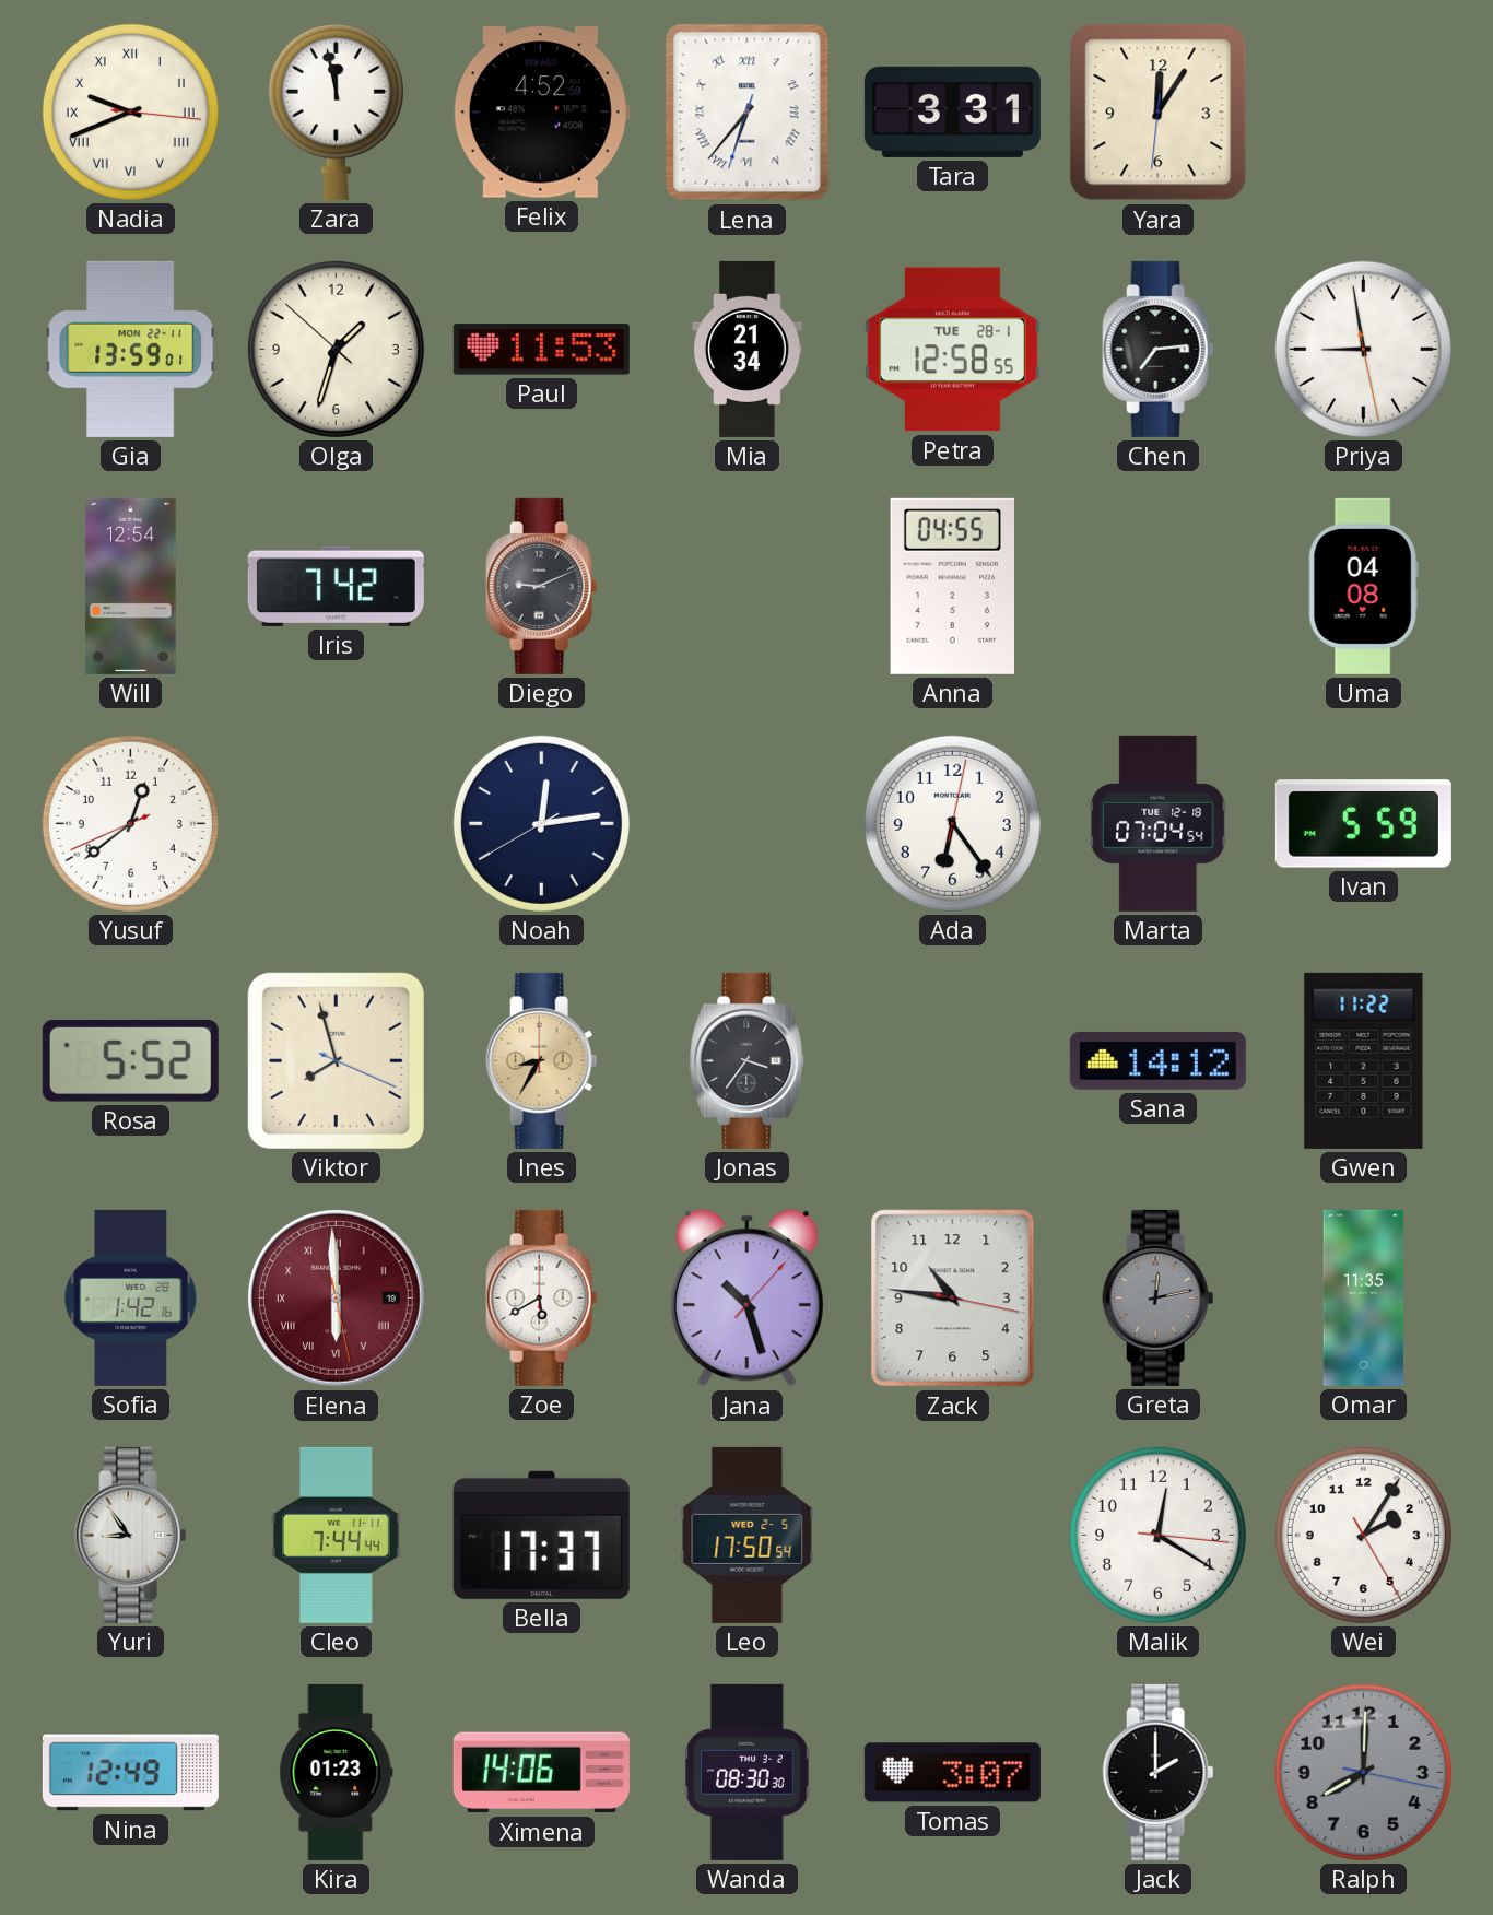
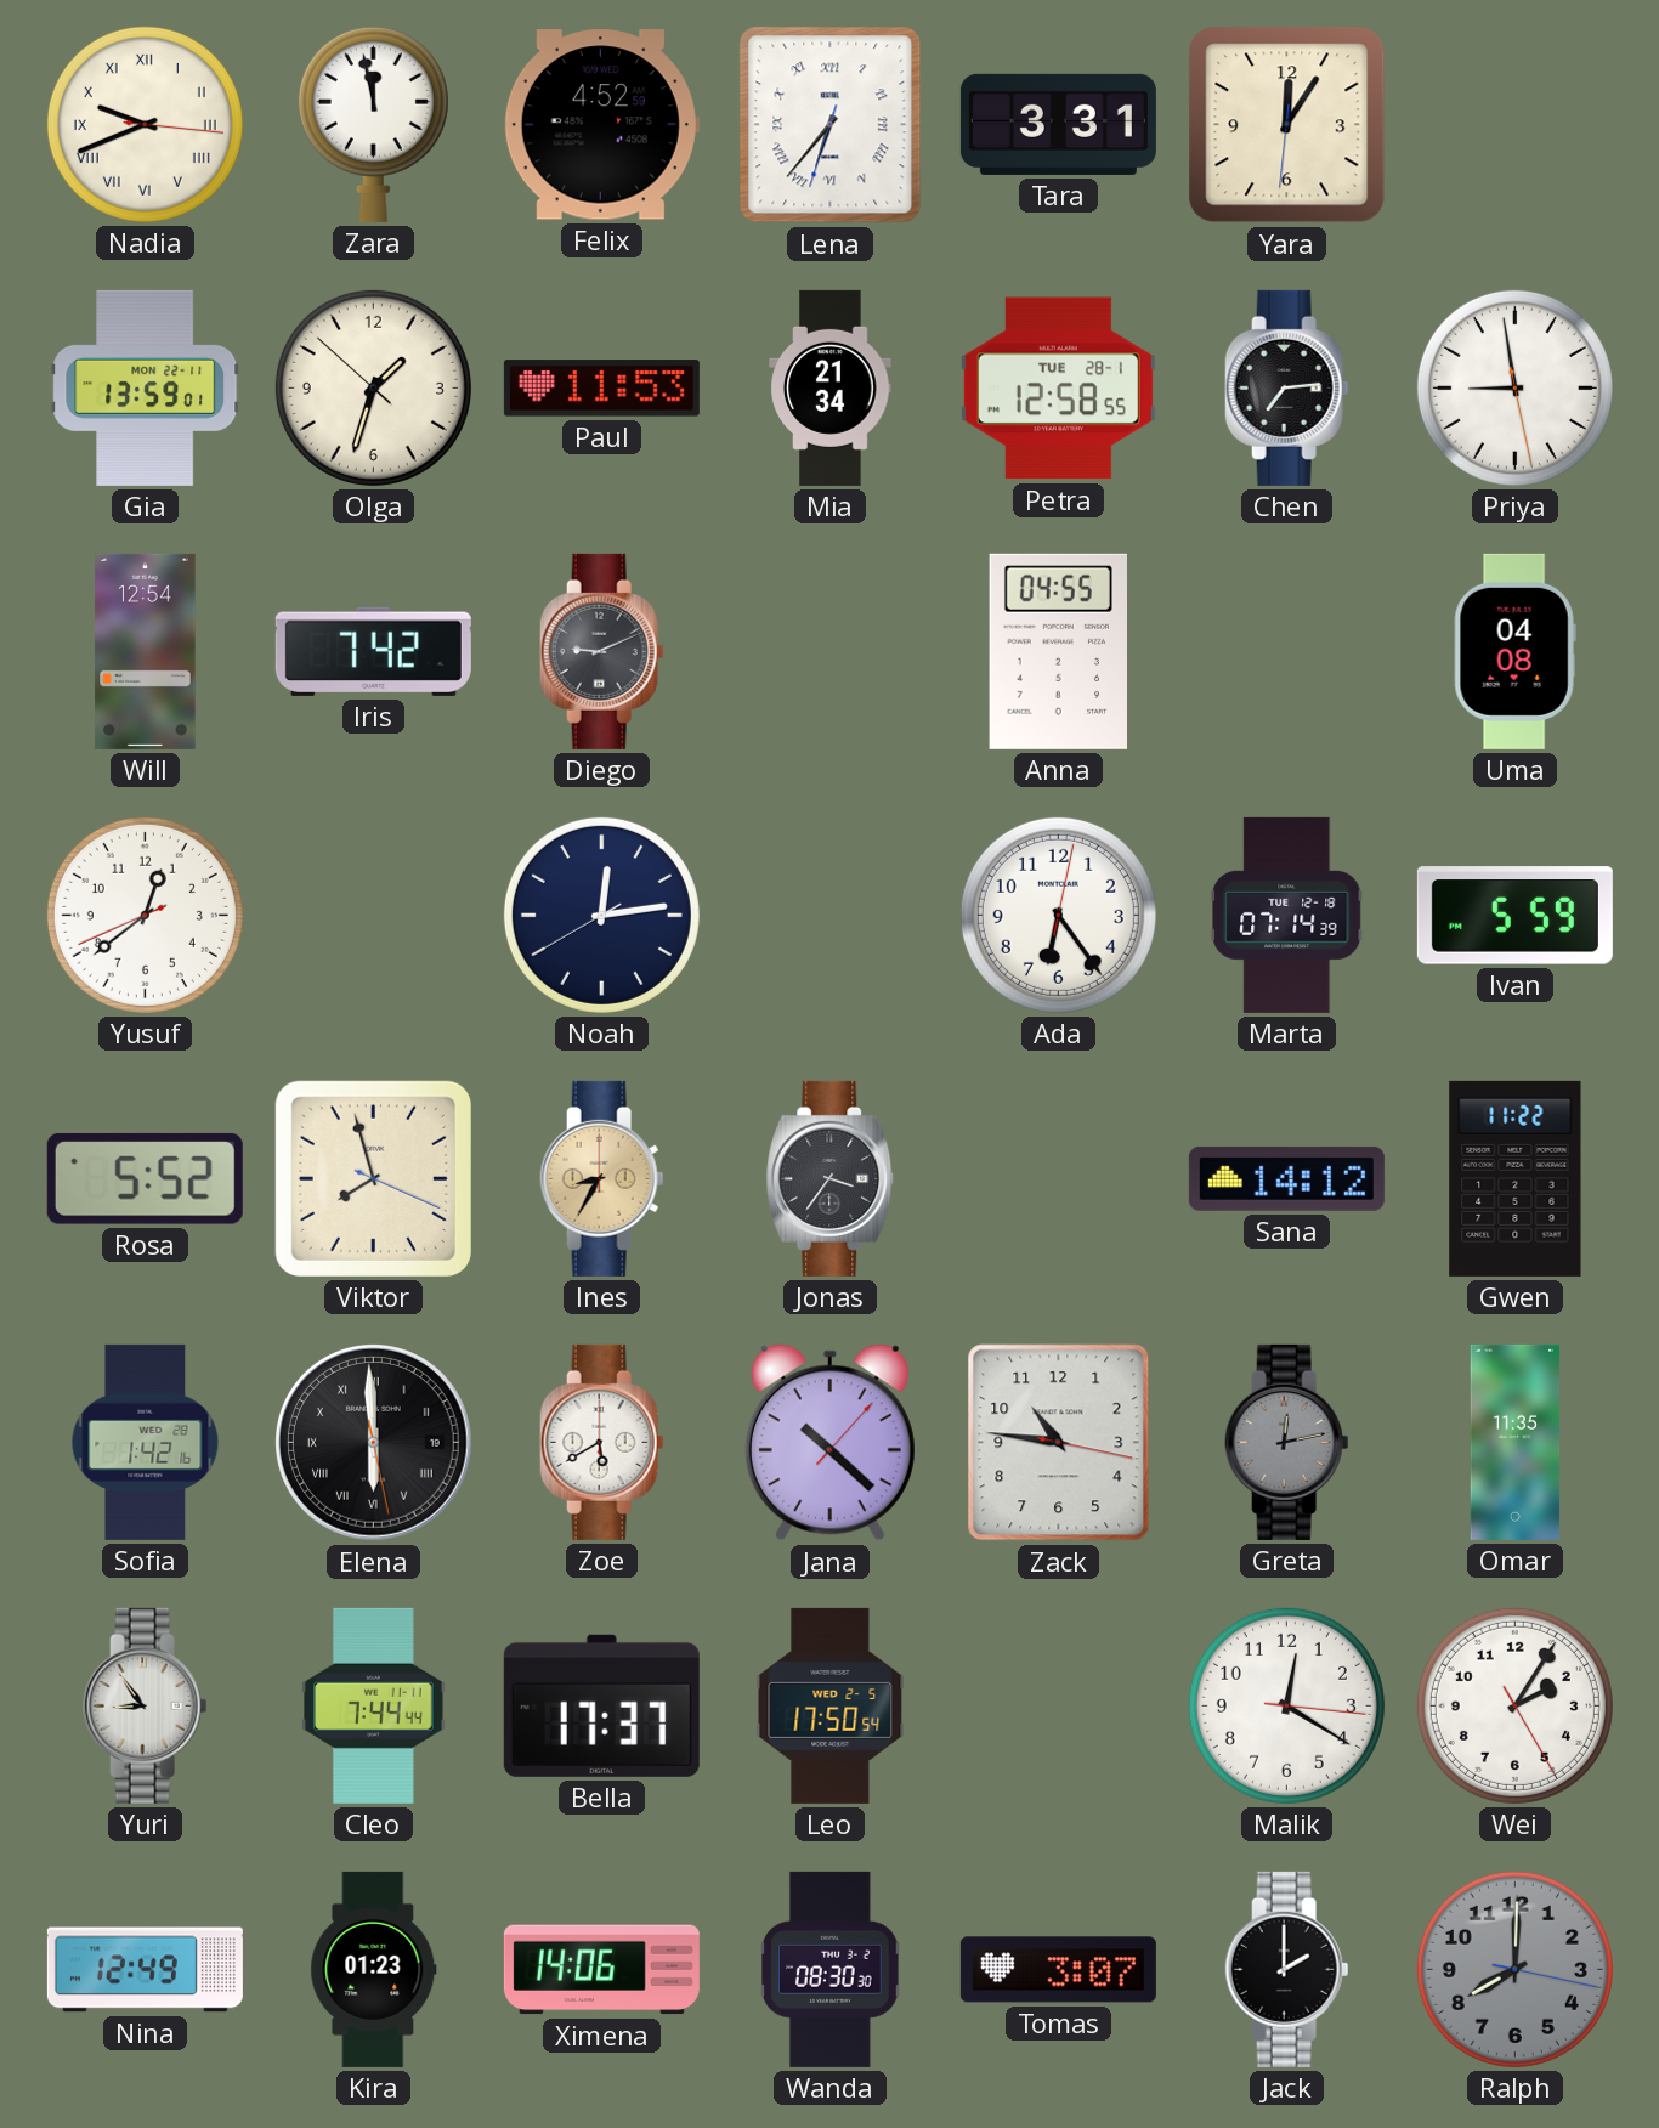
Marta: 07:04 -> 07:14
Elena dial: burgundy -> black
Jana: 10:27 -> 10:22
